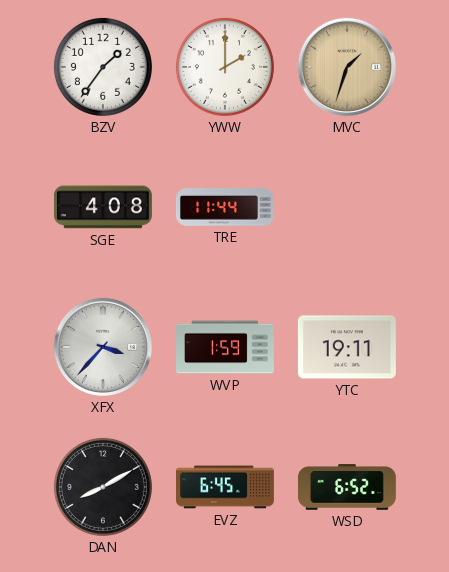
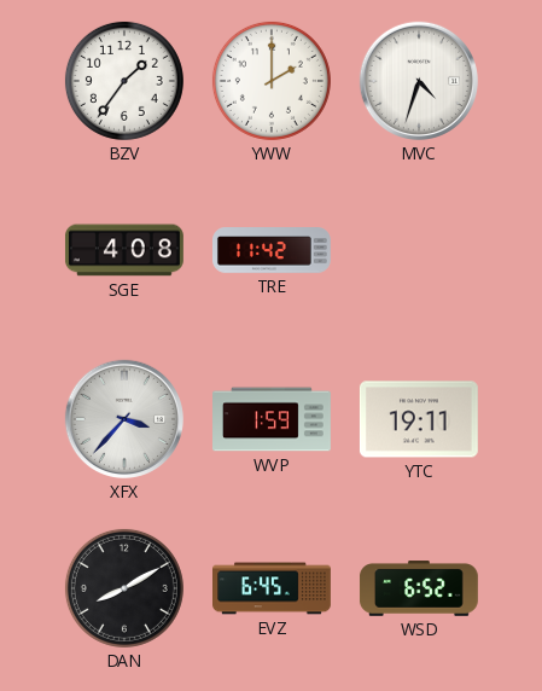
MVC: 1:33 -> 4:33
MVC dial: champagne -> white
TRE: 11:44 -> 11:42
